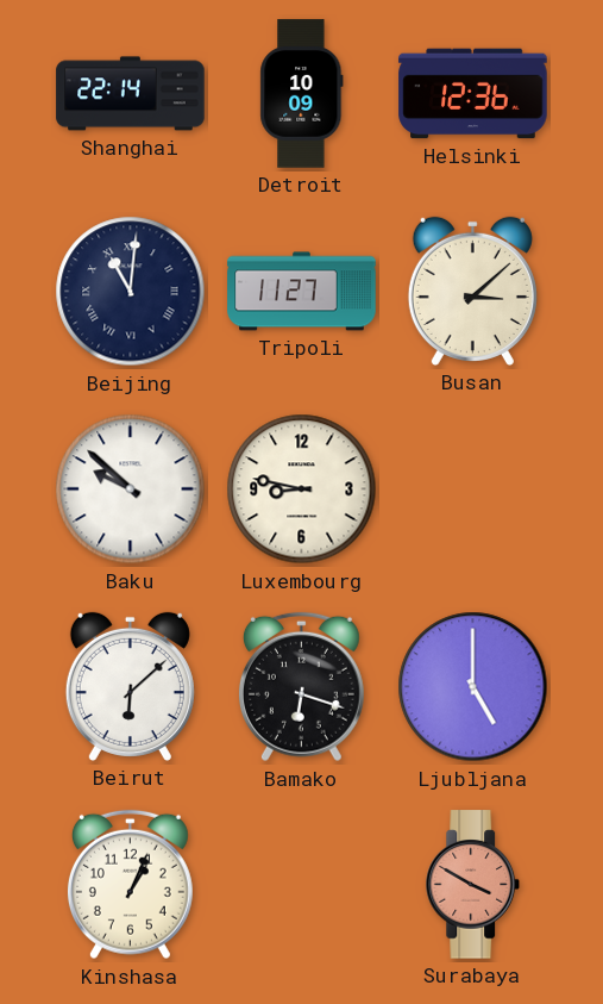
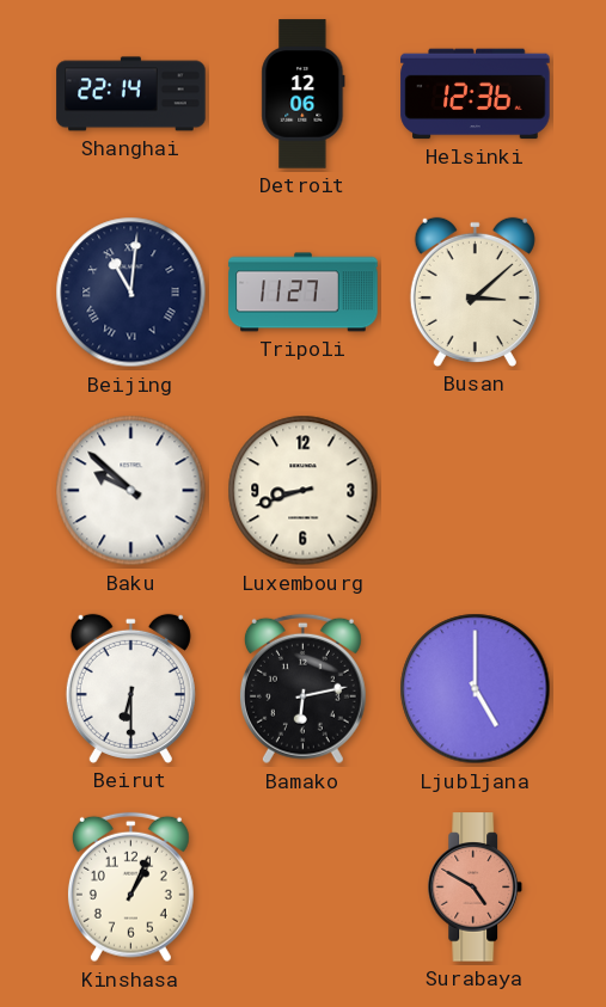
Detroit: 10:09 -> 12:06
Luxembourg: 8:47 -> 8:42
Beirut: 6:08 -> 6:30
Bamako: 6:18 -> 6:13
Surabaya: 3:50 -> 4:50
